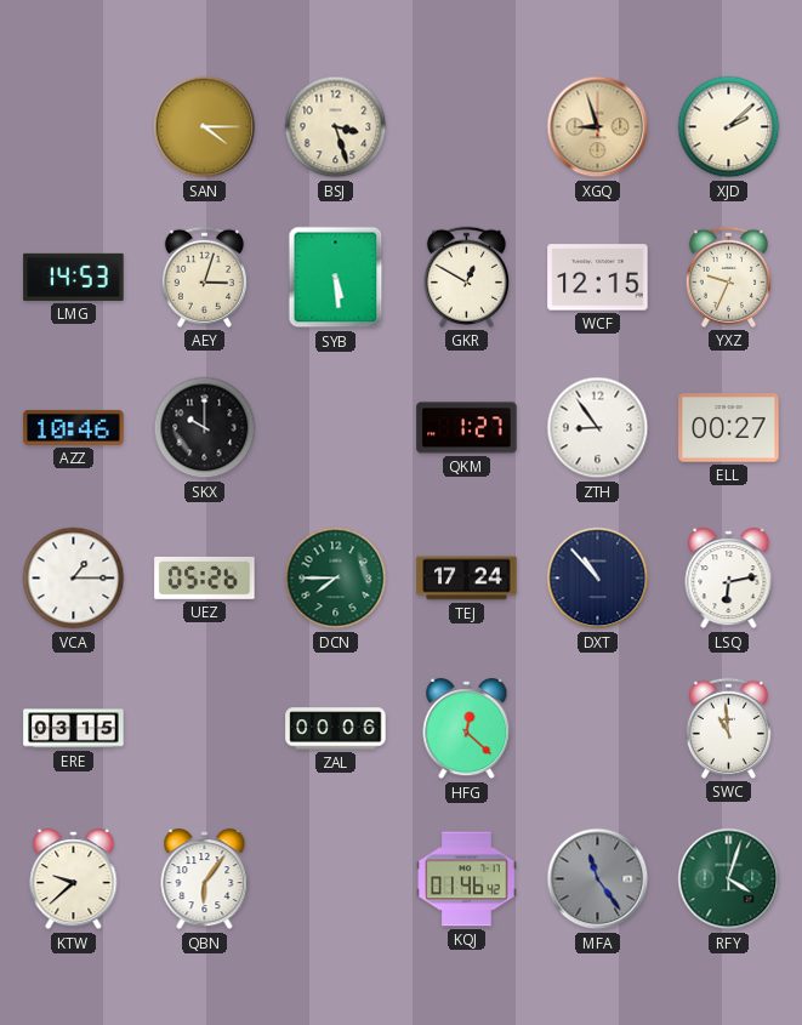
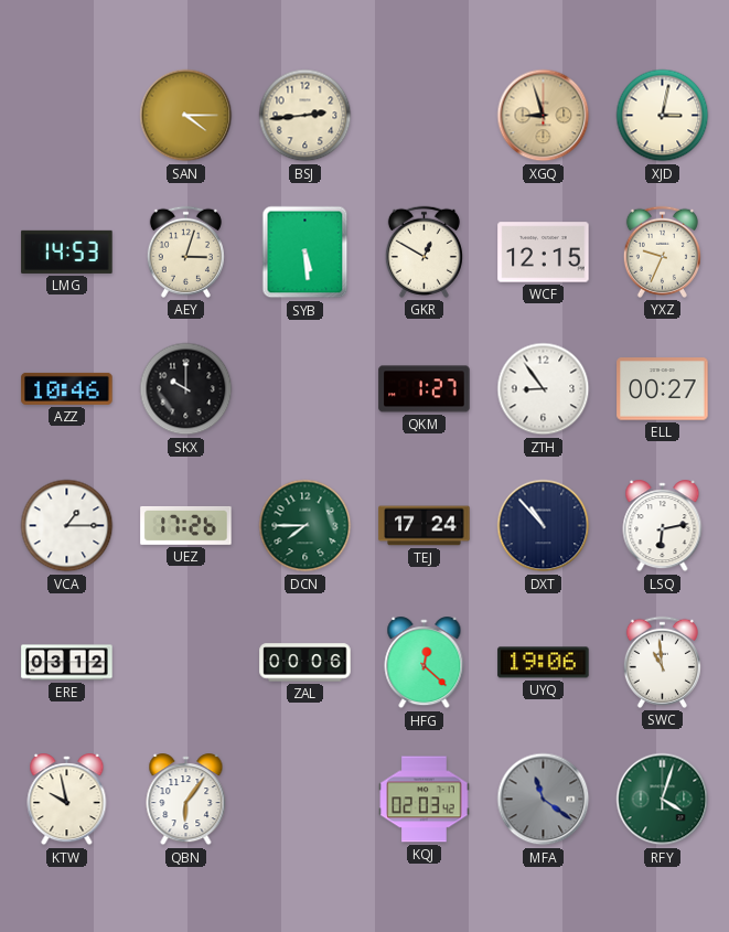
BSJ: 3:27 -> 2:44
XJD: 2:08 -> 3:02
UEZ: 05:26 -> 17:26
ERE: 03:15 -> 03:12
UYQ: none -> 19:06
KTW: 9:38 -> 9:58
KQJ: 01:46 -> 02:03
MFA: 11:24 -> 11:21
